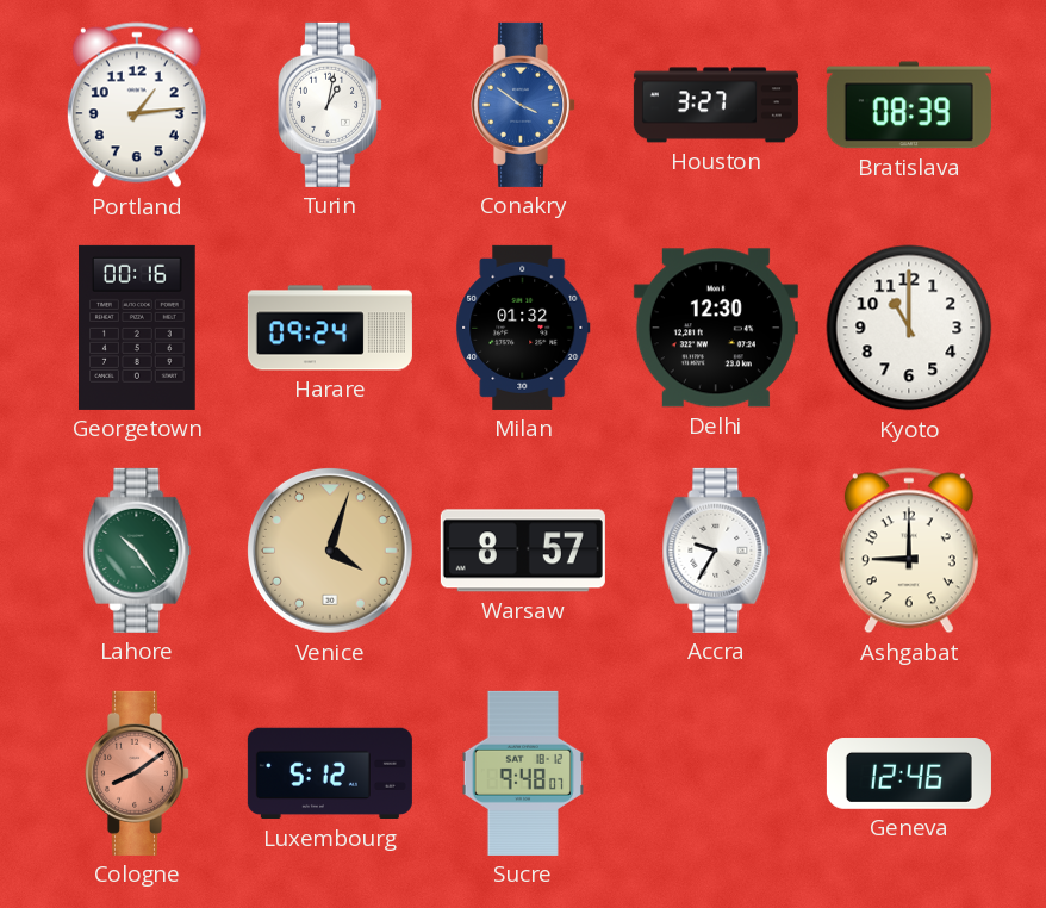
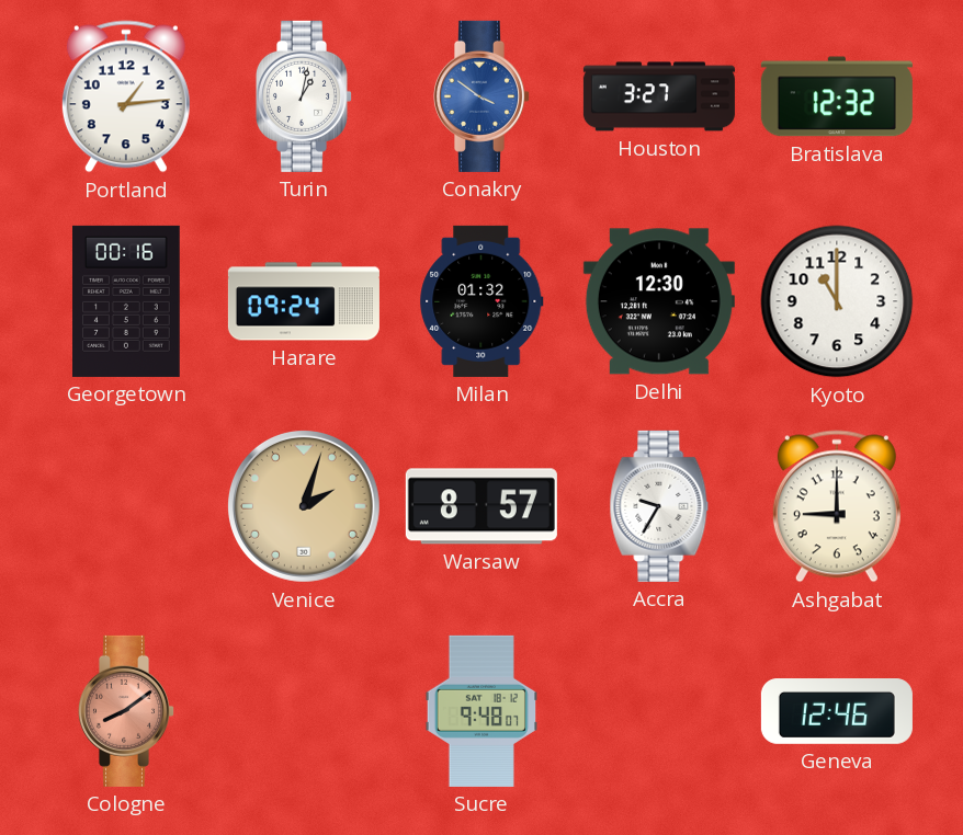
Bratislava: 08:39 -> 12:32
Lahore: 10:24 -> none
Venice: 4:03 -> 2:03
Luxembourg: 5:12 -> none
